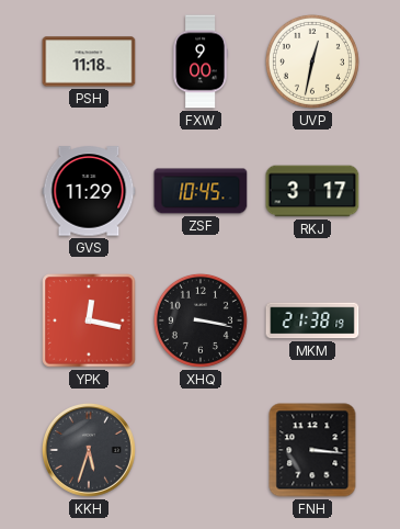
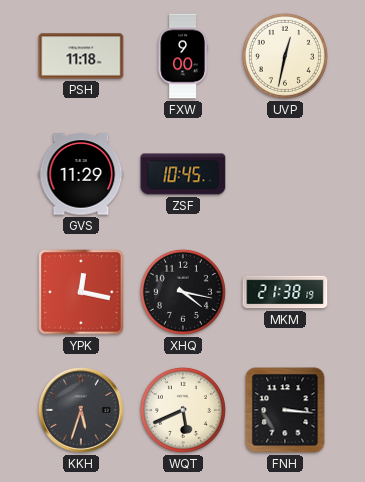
RKJ: 3:17 -> none
XHQ: 3:17 -> 4:17
WQT: none -> 5:41
